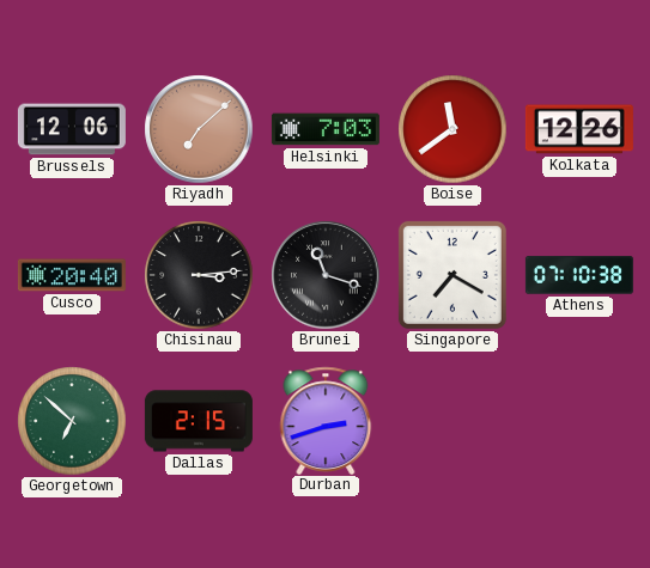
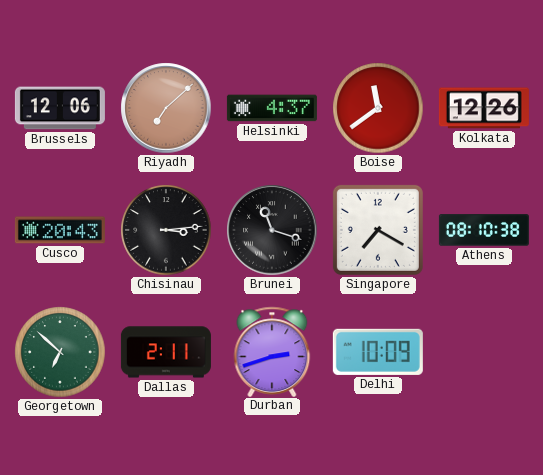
Helsinki: 7:03 -> 4:37
Cusco: 20:40 -> 20:43
Athens: 07:10 -> 08:10
Dallas: 2:15 -> 2:11
Delhi: none -> 10:09
